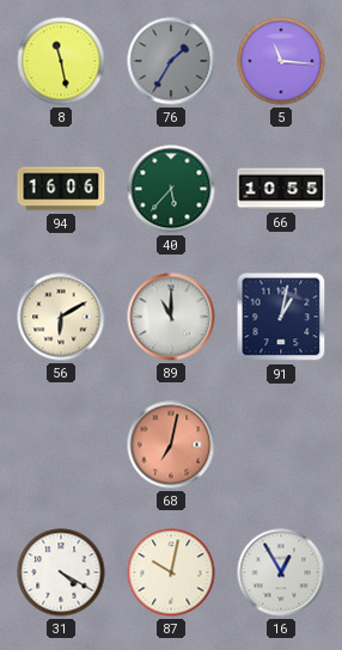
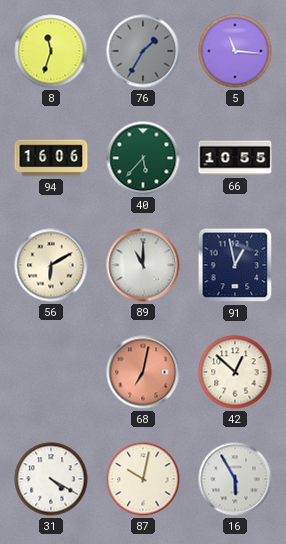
8: 11:28 -> 11:33
91: 1:02 -> 12:58
42: none -> 12:52
16: 12:55 -> 5:55
